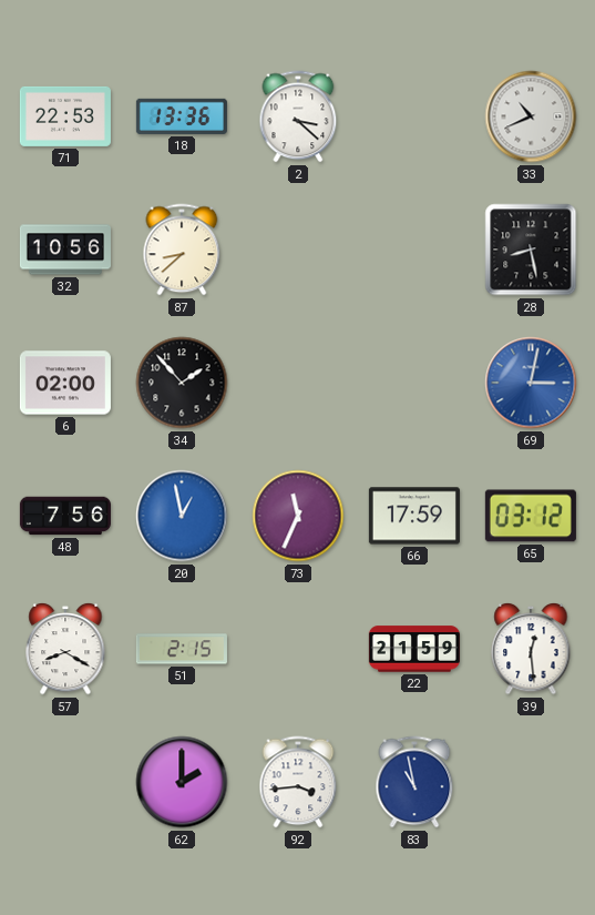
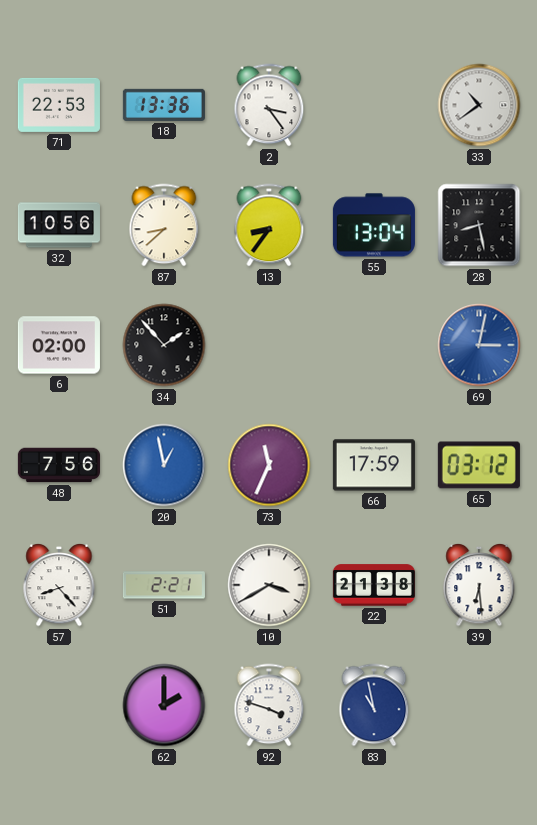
2: 3:22 -> 3:24
33: 10:41 -> 10:39
13: none -> 8:36
55: none -> 13:04
57: 8:20 -> 8:23
51: 2:15 -> 2:21
10: none -> 3:40
22: 21:59 -> 21:38
39: 12:29 -> 6:29
92: 3:44 -> 3:48
